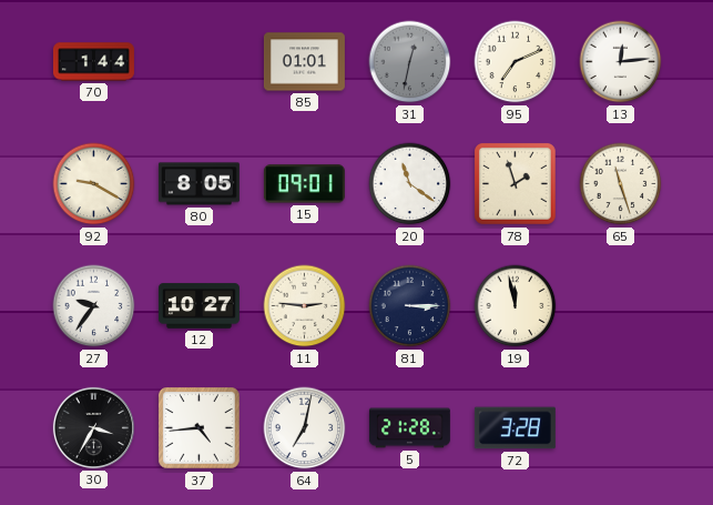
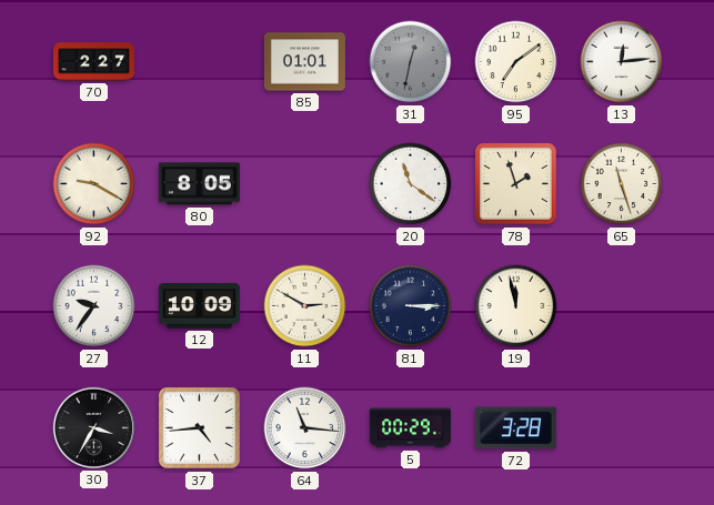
70: 1:44 -> 2:27
95: 7:11 -> 7:09
15: 09:01 -> none
12: 10:27 -> 10:09
11: 2:46 -> 2:50
64: 7:02 -> 11:16
5: 21:28 -> 00:29
